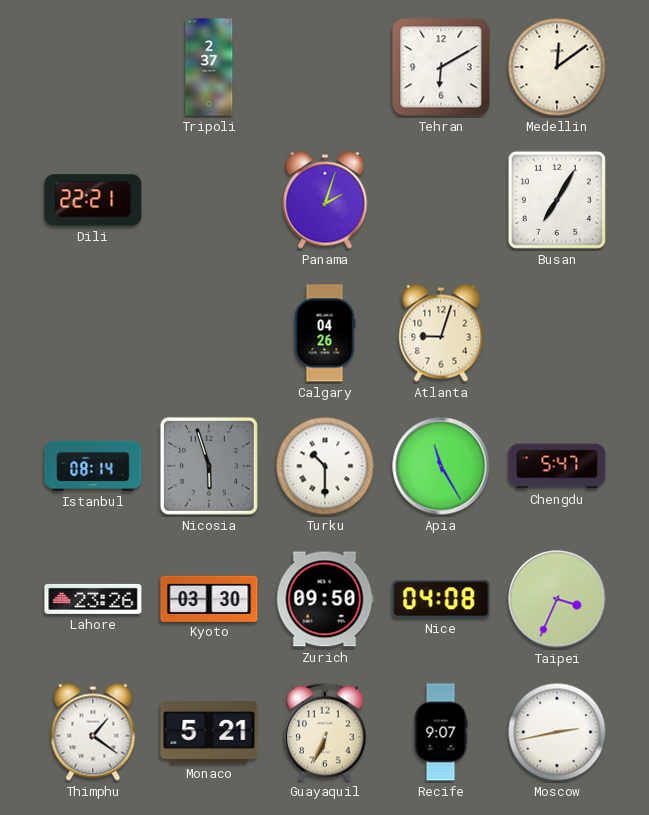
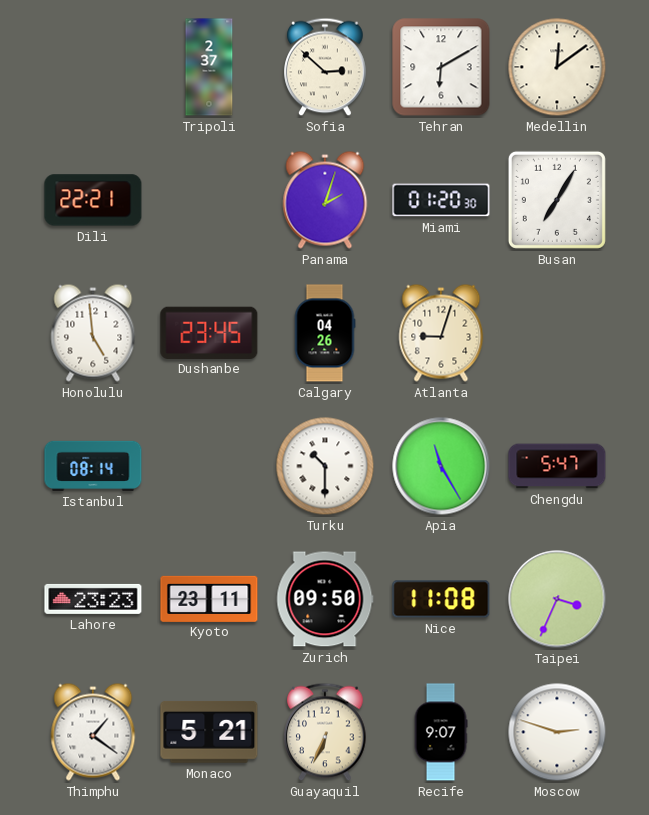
Sofia: none -> 2:52
Miami: none -> 01:20
Honolulu: none -> 4:59
Dushanbe: none -> 23:45
Nicosia: 5:57 -> none
Lahore: 23:26 -> 23:23
Kyoto: 03:30 -> 23:11
Nice: 04:08 -> 11:08
Moscow: 2:43 -> 2:48
